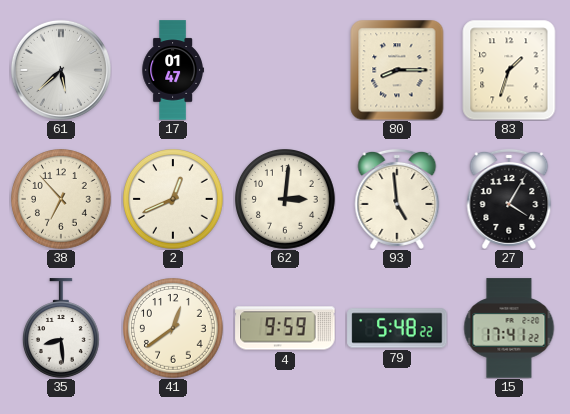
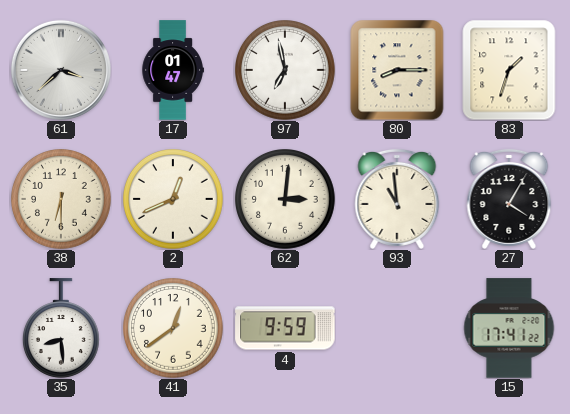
61: 5:38 -> 3:38
97: none -> 6:58
38: 6:53 -> 6:30
93: 4:59 -> 10:59
79: 5:48 -> none
